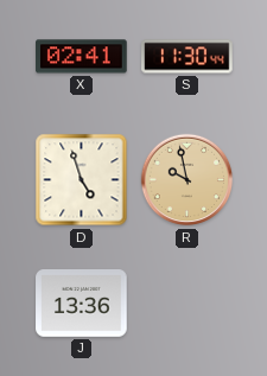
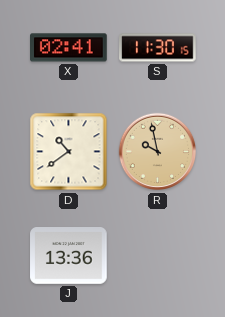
S: 11:30:44 -> 11:30:15
D: 4:57 -> 10:39
